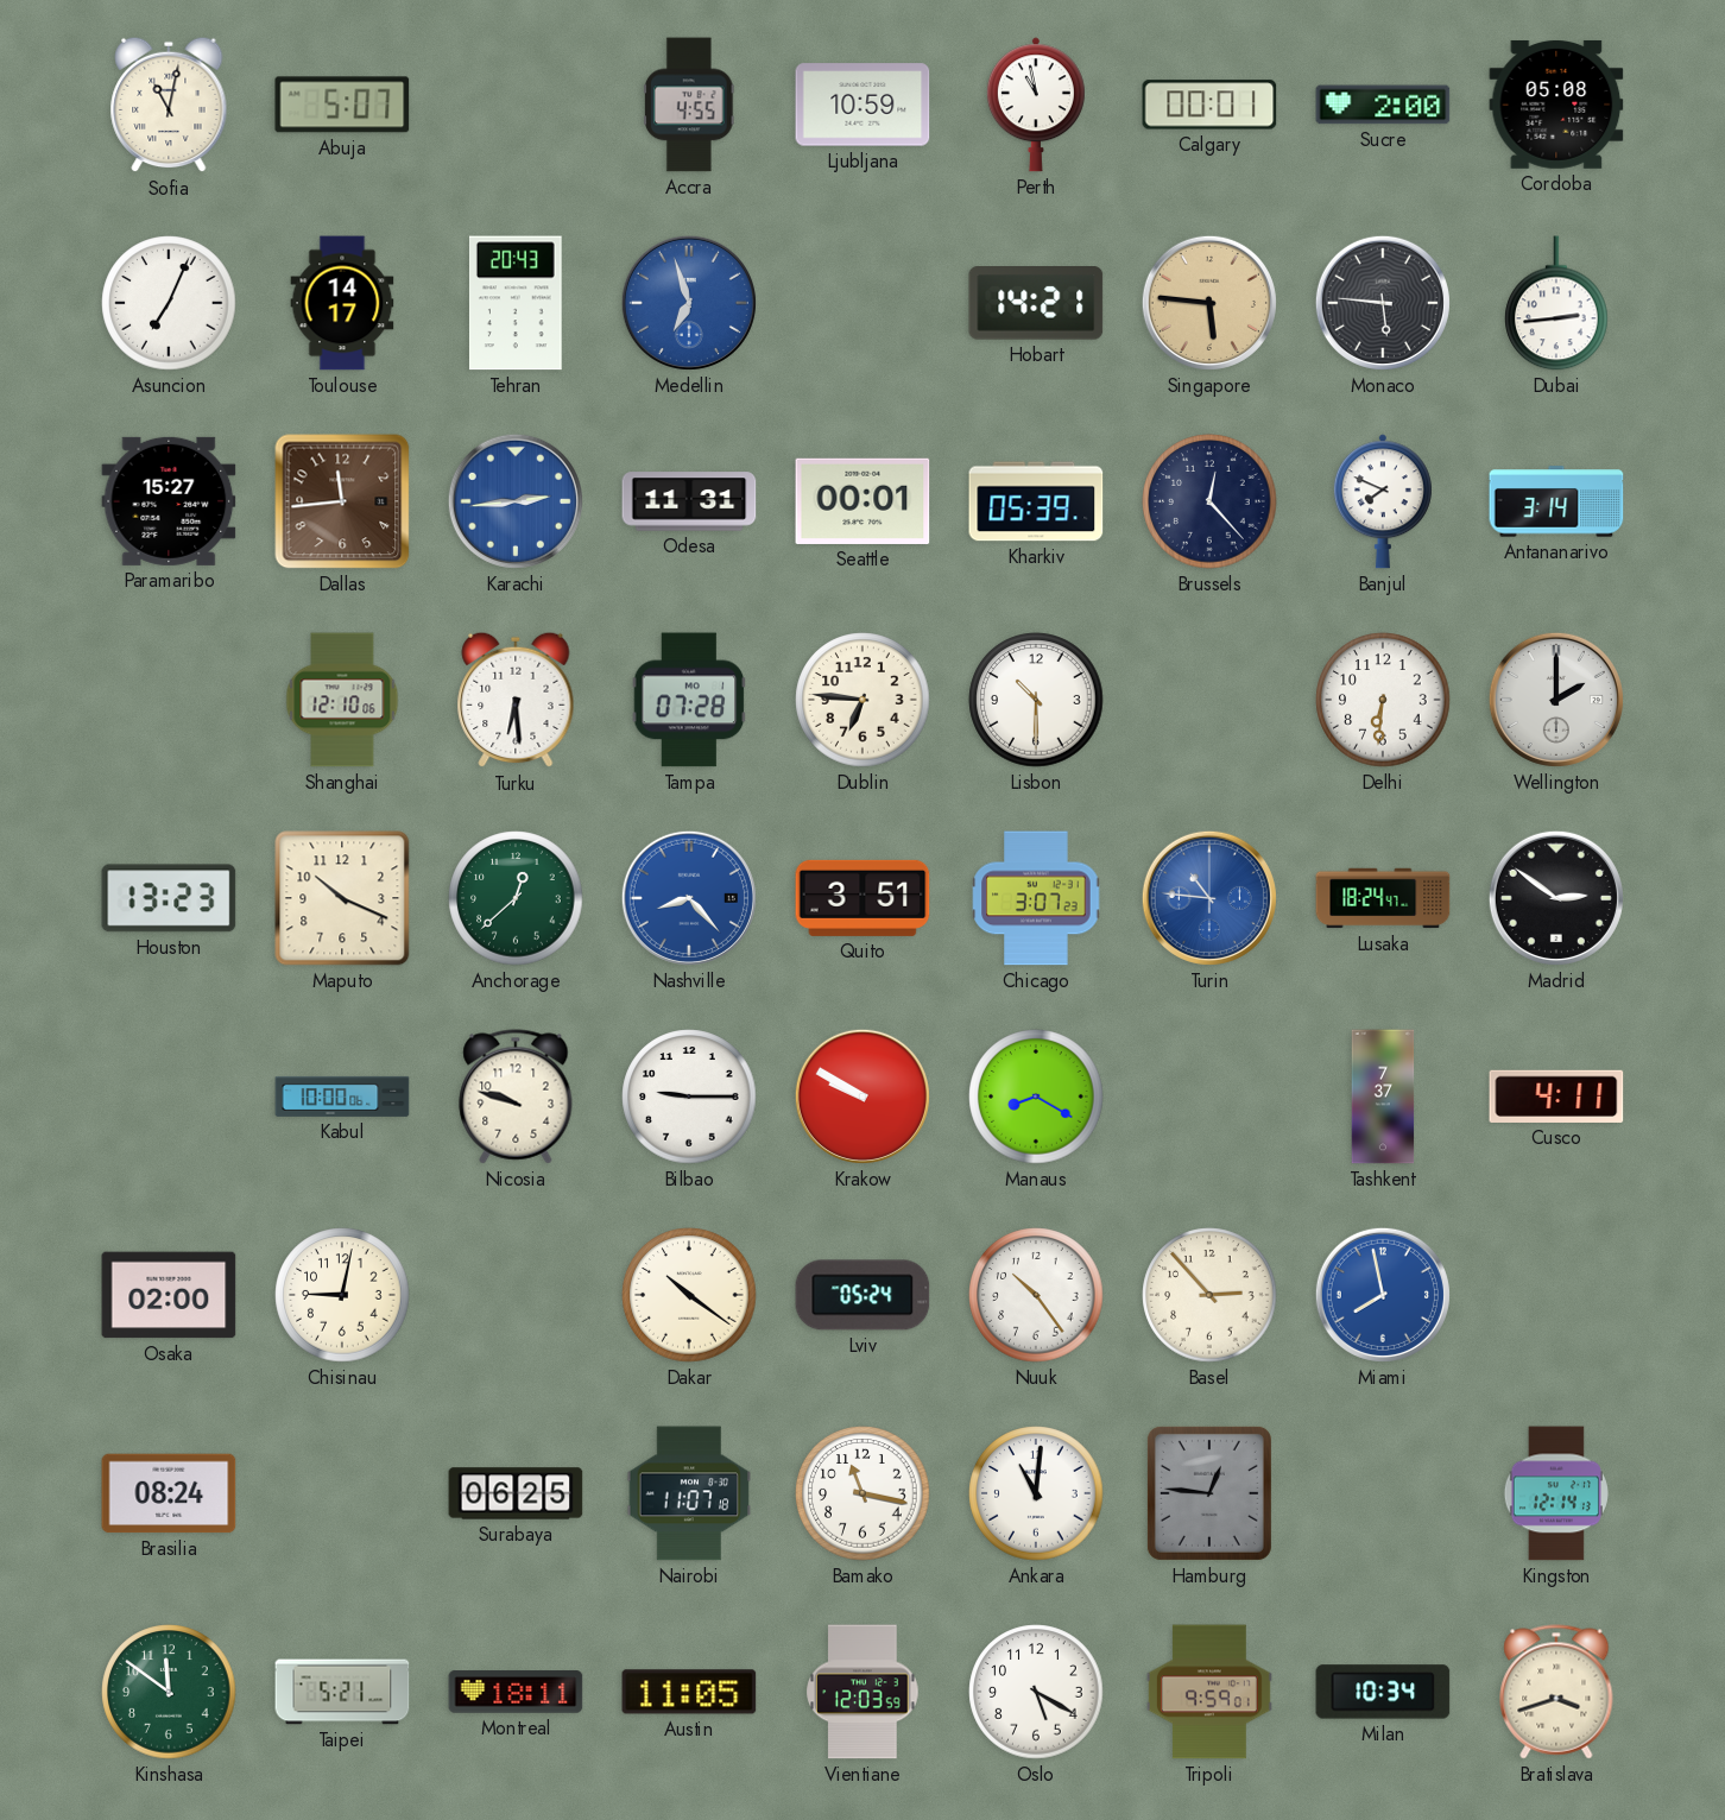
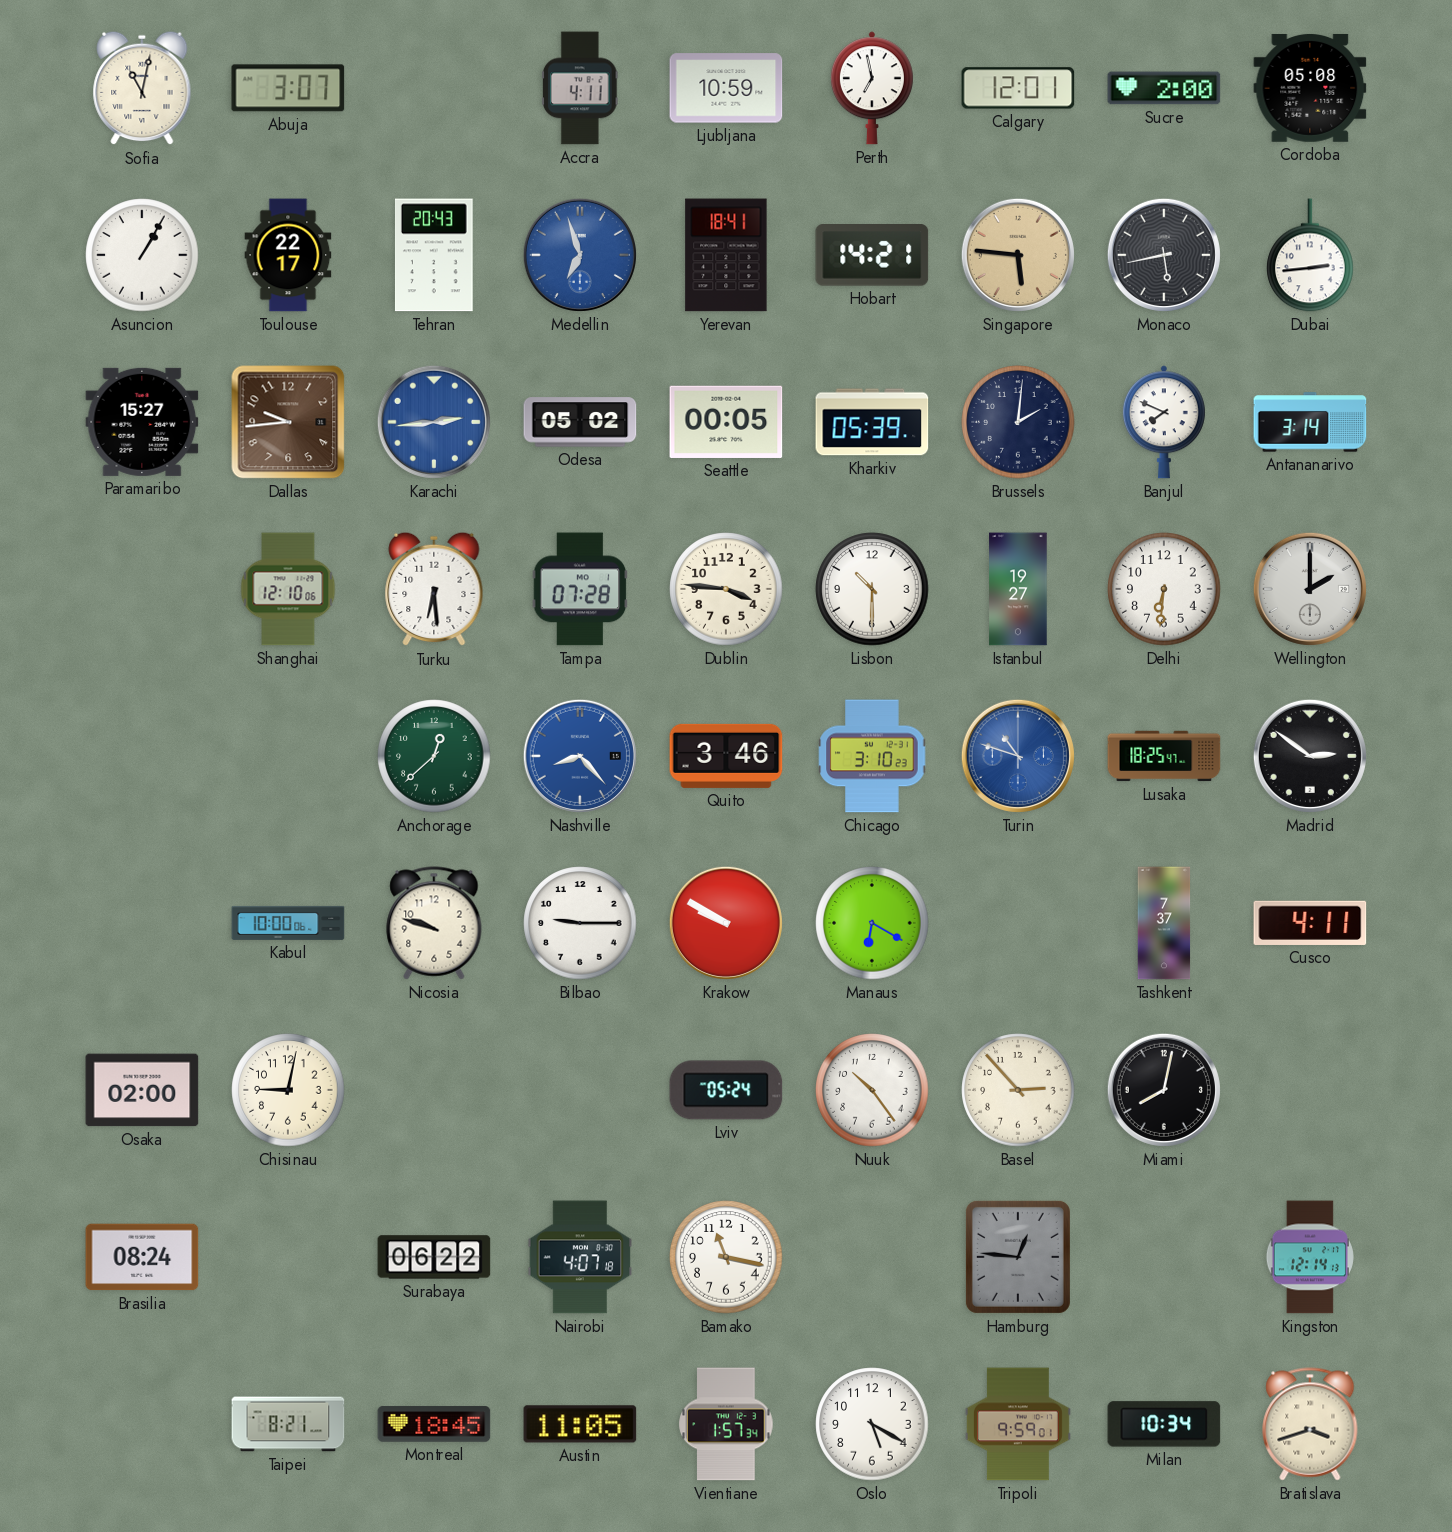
Abuja: 5:07 -> 3:07
Accra: 4:55 -> 4:11
Perth: 10:58 -> 6:58
Calgary: 00:01 -> 12:01
Asuncion: 7:04 -> 1:05
Toulouse: 14:17 -> 22:17
Yerevan: none -> 18:41
Monaco: 5:46 -> 5:43
Dallas: 11:44 -> 9:44
Odesa: 11:31 -> 05:02
Seattle: 00:01 -> 00:05
Brussels: 12:23 -> 2:01
Dublin: 6:46 -> 3:46
Istanbul: none -> 19:27
Houston: 13:23 -> none
Maputo: 10:19 -> none
Quito: 3:51 -> 3:46
Chicago: 3:07 -> 3:10
Turin: 10:46 -> 10:48
Lusaka: 18:24 -> 18:25
Manaus: 8:20 -> 6:20
Dakar: 10:21 -> none
Miami: 7:58 -> 8:02
Miami dial: blue -> black
Surabaya: 06:25 -> 06:22
Nairobi: 11:07 -> 4:07
Ankara: 11:01 -> none
Kinshasa: 11:51 -> none
Taipei: 5:21 -> 8:21
Montreal: 18:11 -> 18:45
Vientiane: 12:03 -> 1:57
